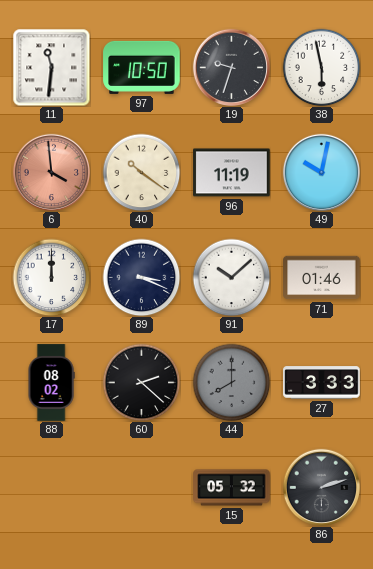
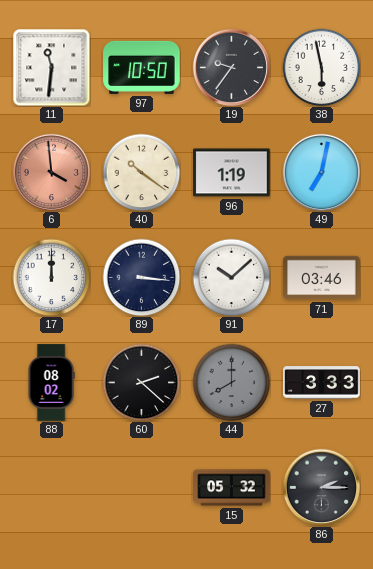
19: 9:33 -> 9:36
96: 11:19 -> 1:19
49: 10:02 -> 7:02
89: 3:19 -> 3:16
71: 01:46 -> 03:46
86: 2:12 -> 2:15
